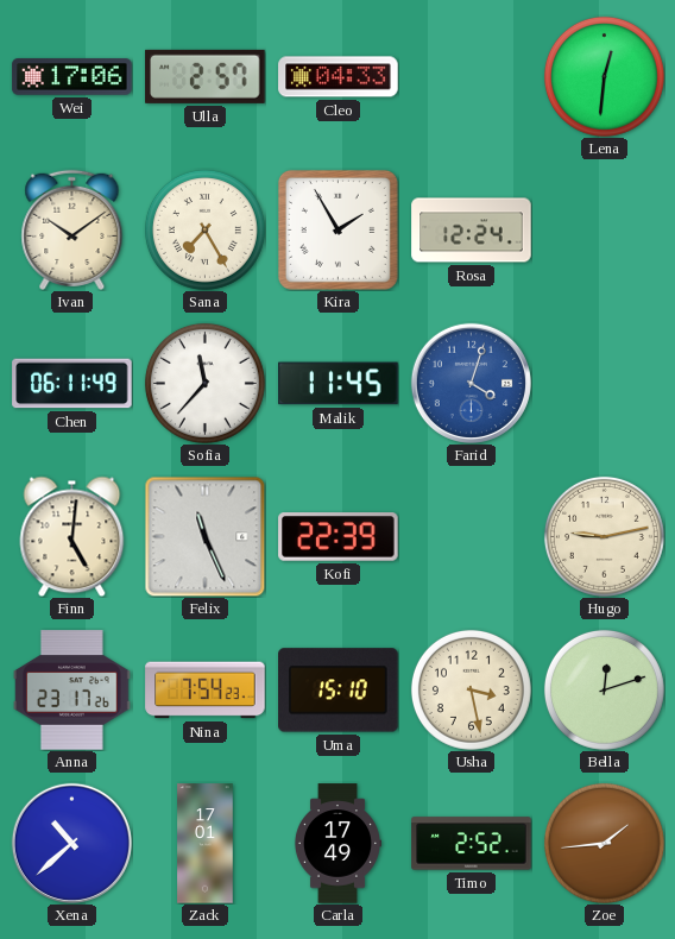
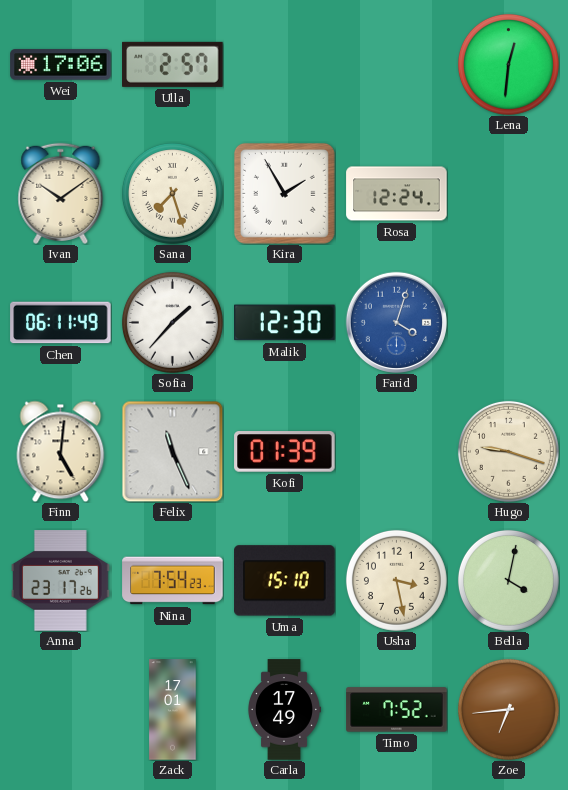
Cleo: 04:33 -> none
Sana: 7:25 -> 7:27
Sofia: 11:37 -> 1:37
Malik: 11:45 -> 12:30
Kofi: 22:39 -> 01:39
Hugo: 9:13 -> 9:18
Bella: 12:12 -> 4:02
Xena: 10:38 -> none
Timo: 2:52 -> 7:52
Zoe: 1:44 -> 6:44
